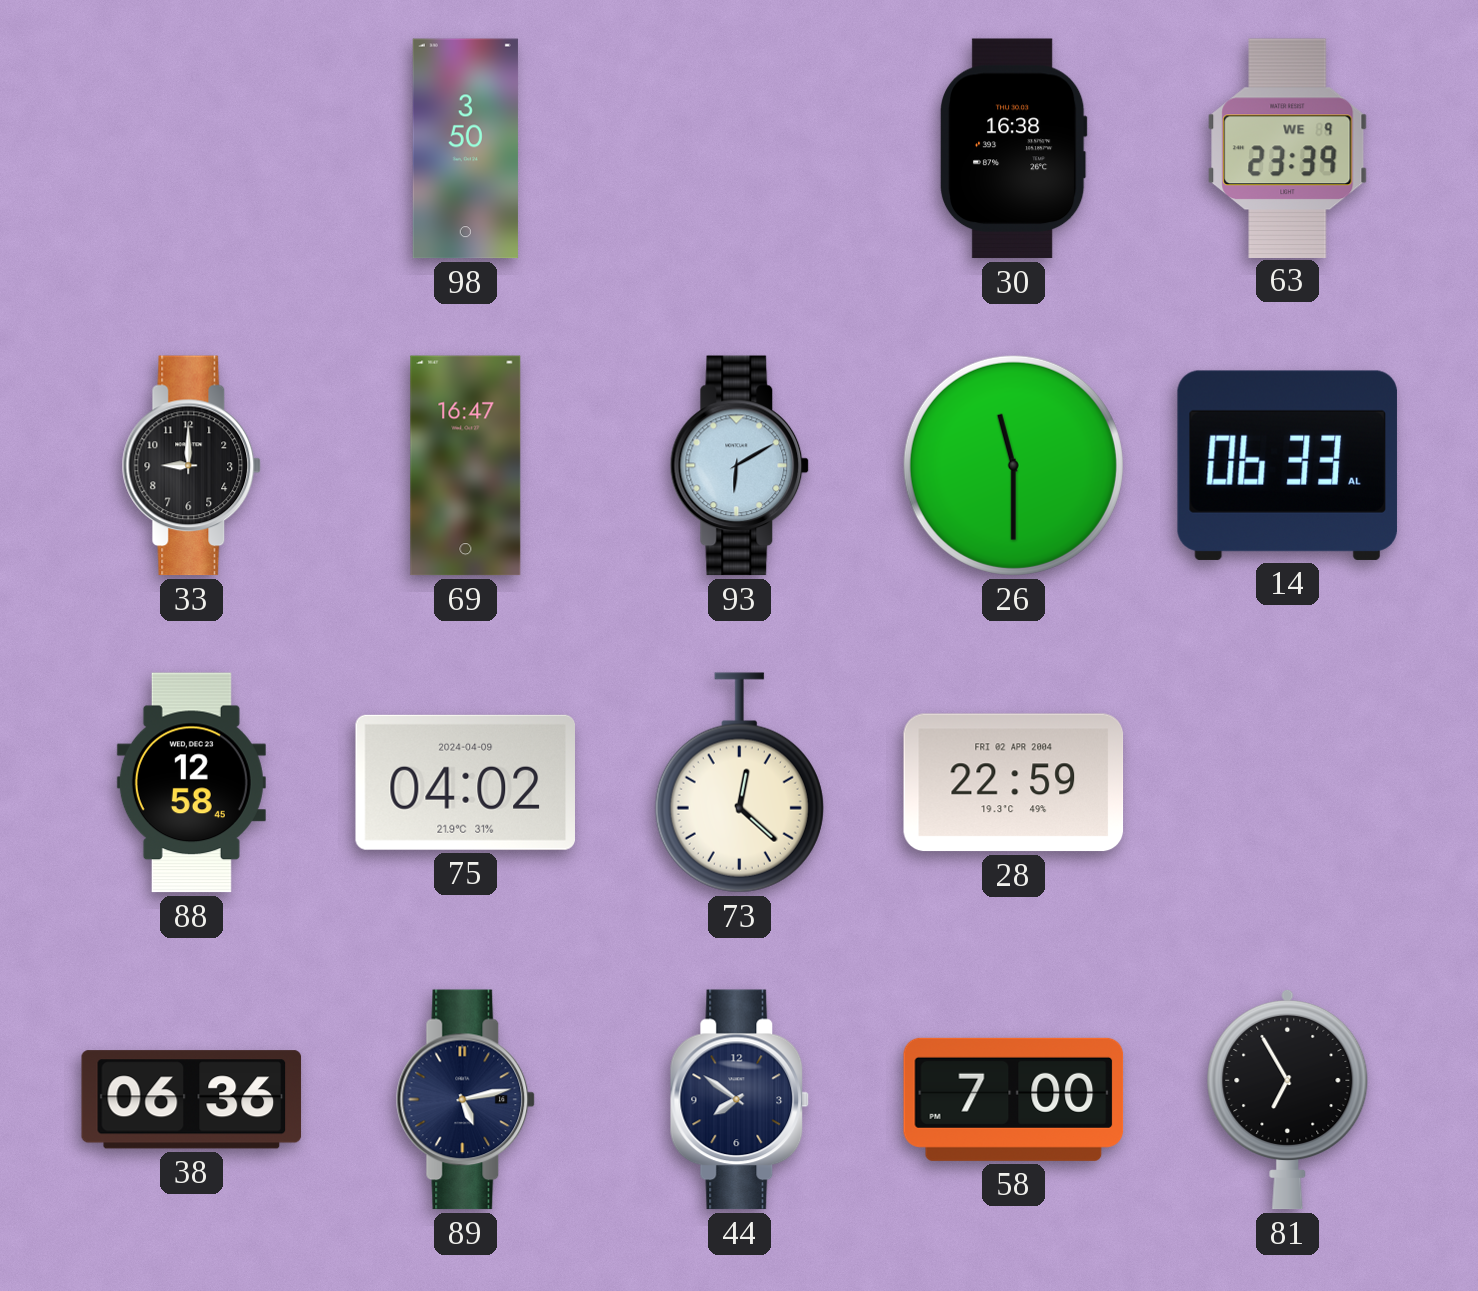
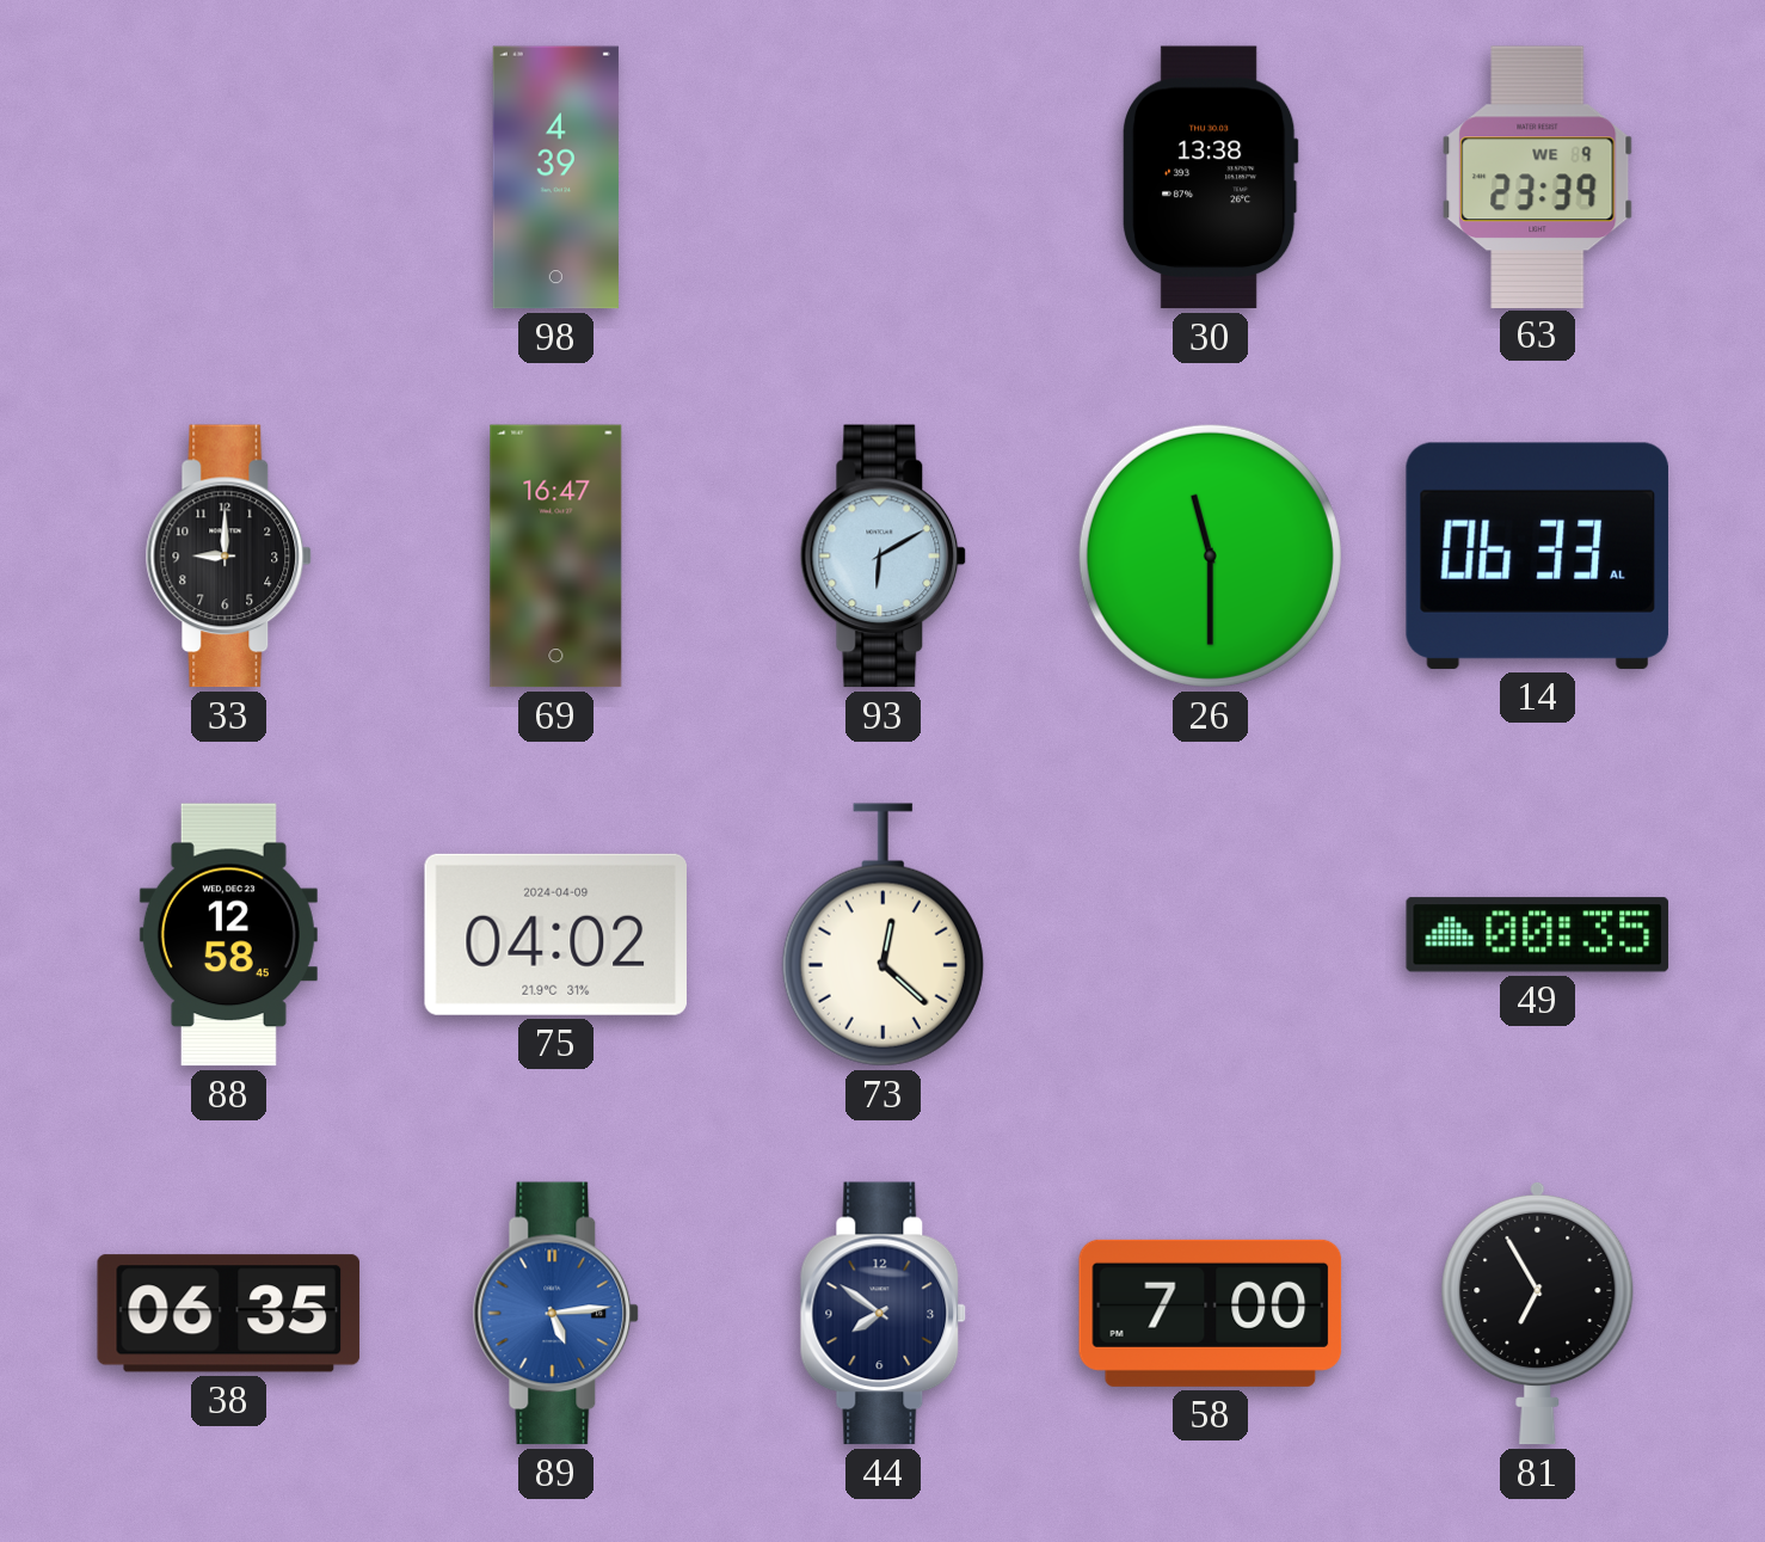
98: 3:50 -> 4:39
30: 16:38 -> 13:38
28: 22:59 -> none
49: none -> 00:35
38: 06:36 -> 06:35
89: 5:13 -> 5:14
89 dial: navy -> blue
